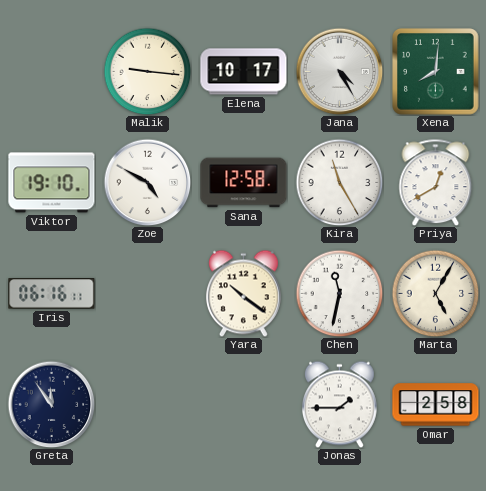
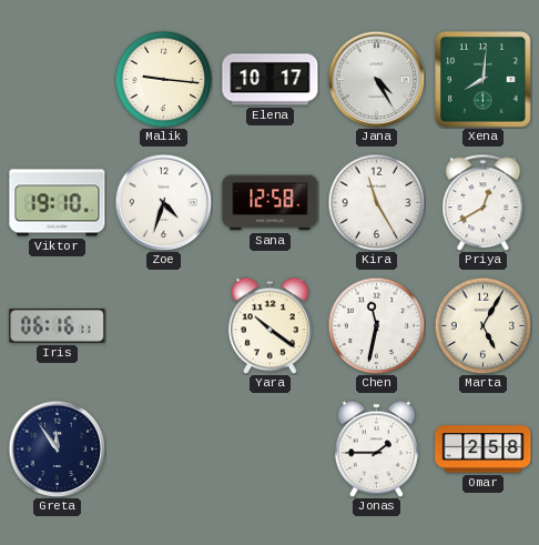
Zoe: 4:50 -> 4:33
